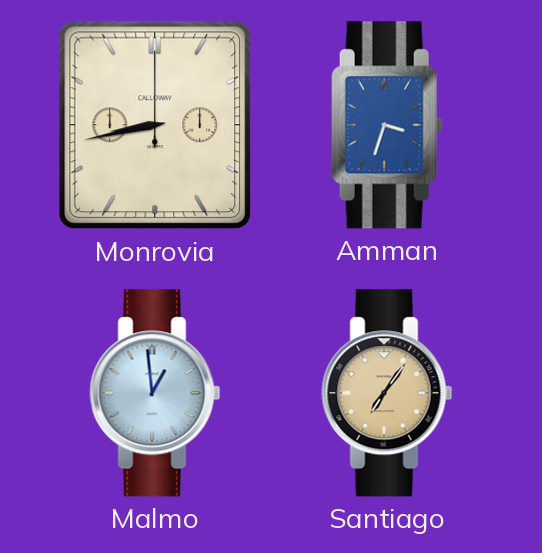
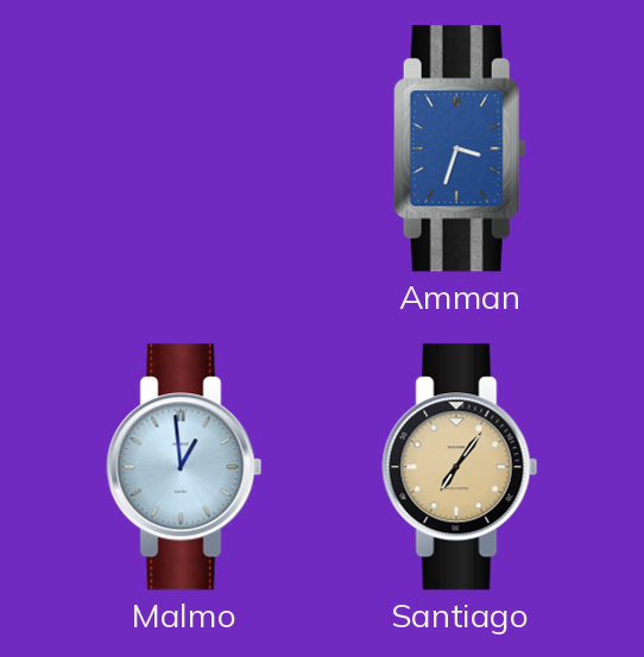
Monrovia: 8:43 -> none
